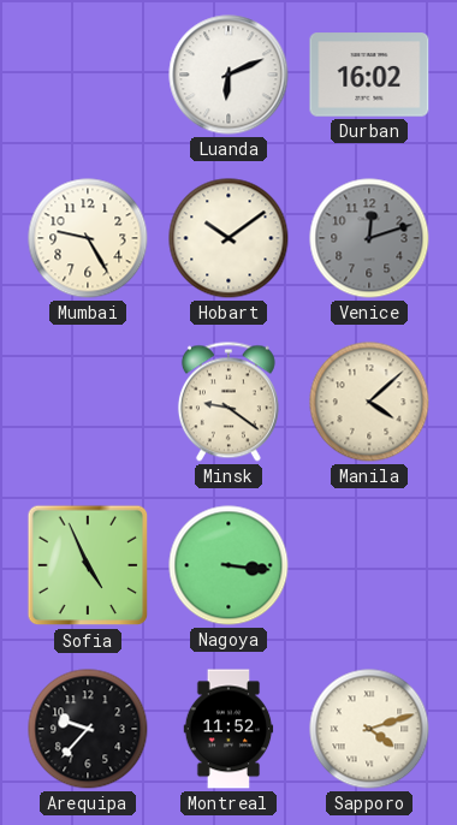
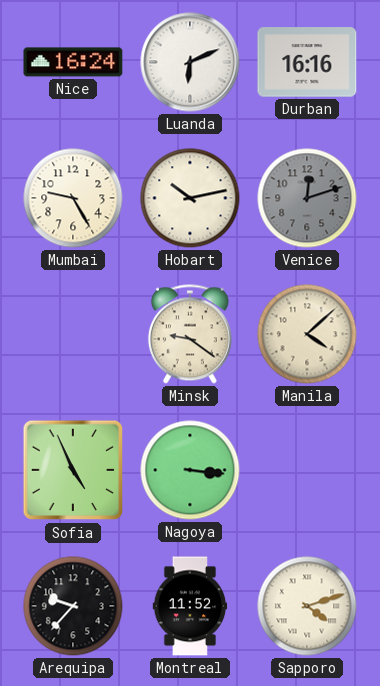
Nice: none -> 16:24
Durban: 16:02 -> 16:16
Hobart: 10:09 -> 10:13
